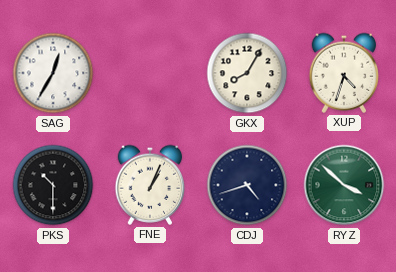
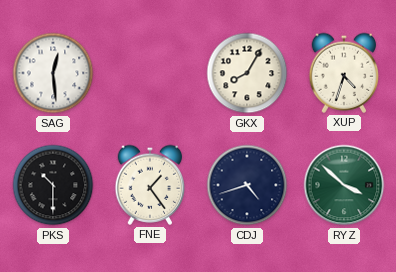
SAG: 12:35 -> 12:29
FNE: 1:04 -> 1:24
